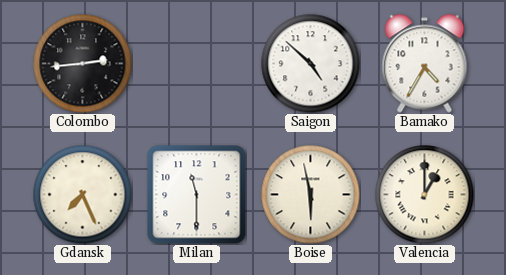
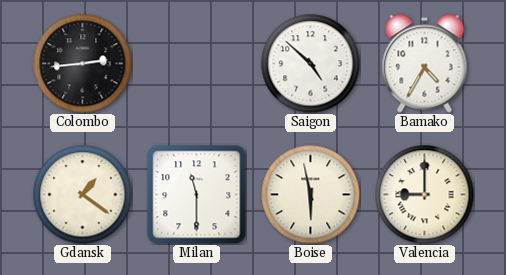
Gdansk: 7:26 -> 1:21
Valencia: 1:00 -> 9:00
